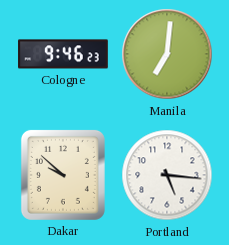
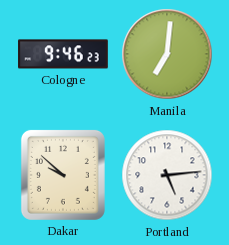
Portland: 5:16 -> 5:14
